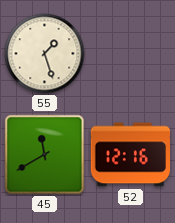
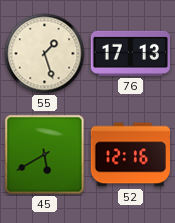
76: none -> 17:13
45: 11:40 -> 5:40
